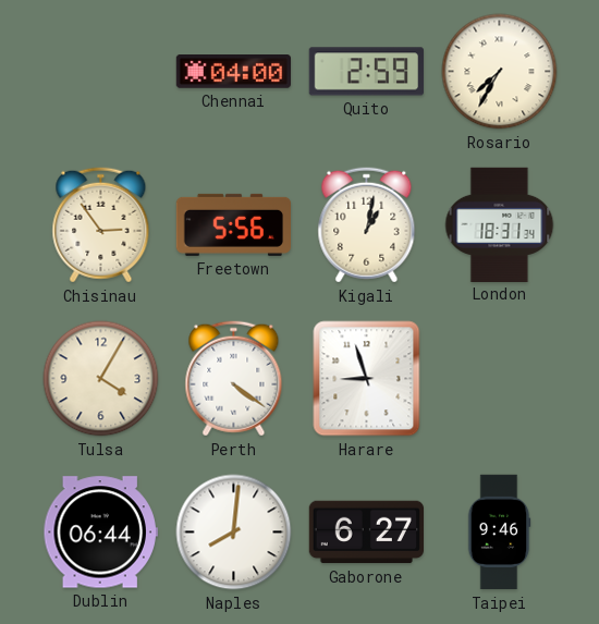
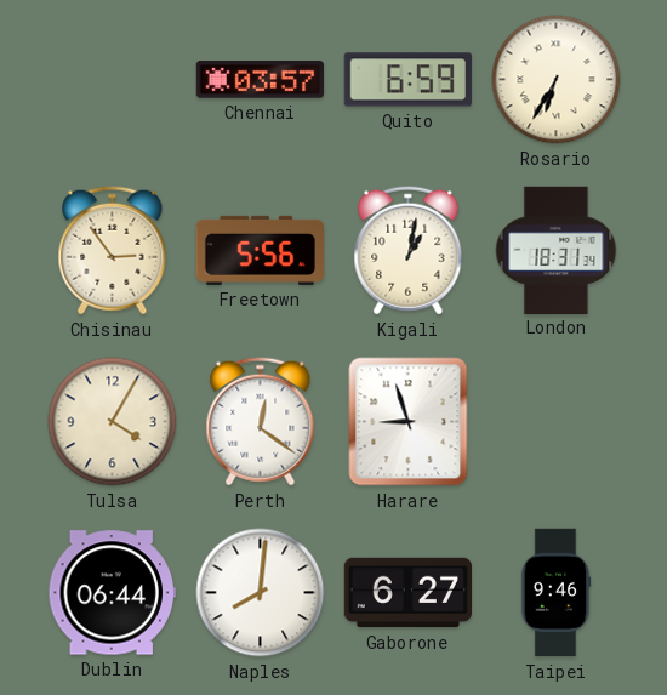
Chennai: 04:00 -> 03:57
Quito: 2:59 -> 6:59
Rosario: 7:35 -> 6:35
Perth: 4:21 -> 12:21
